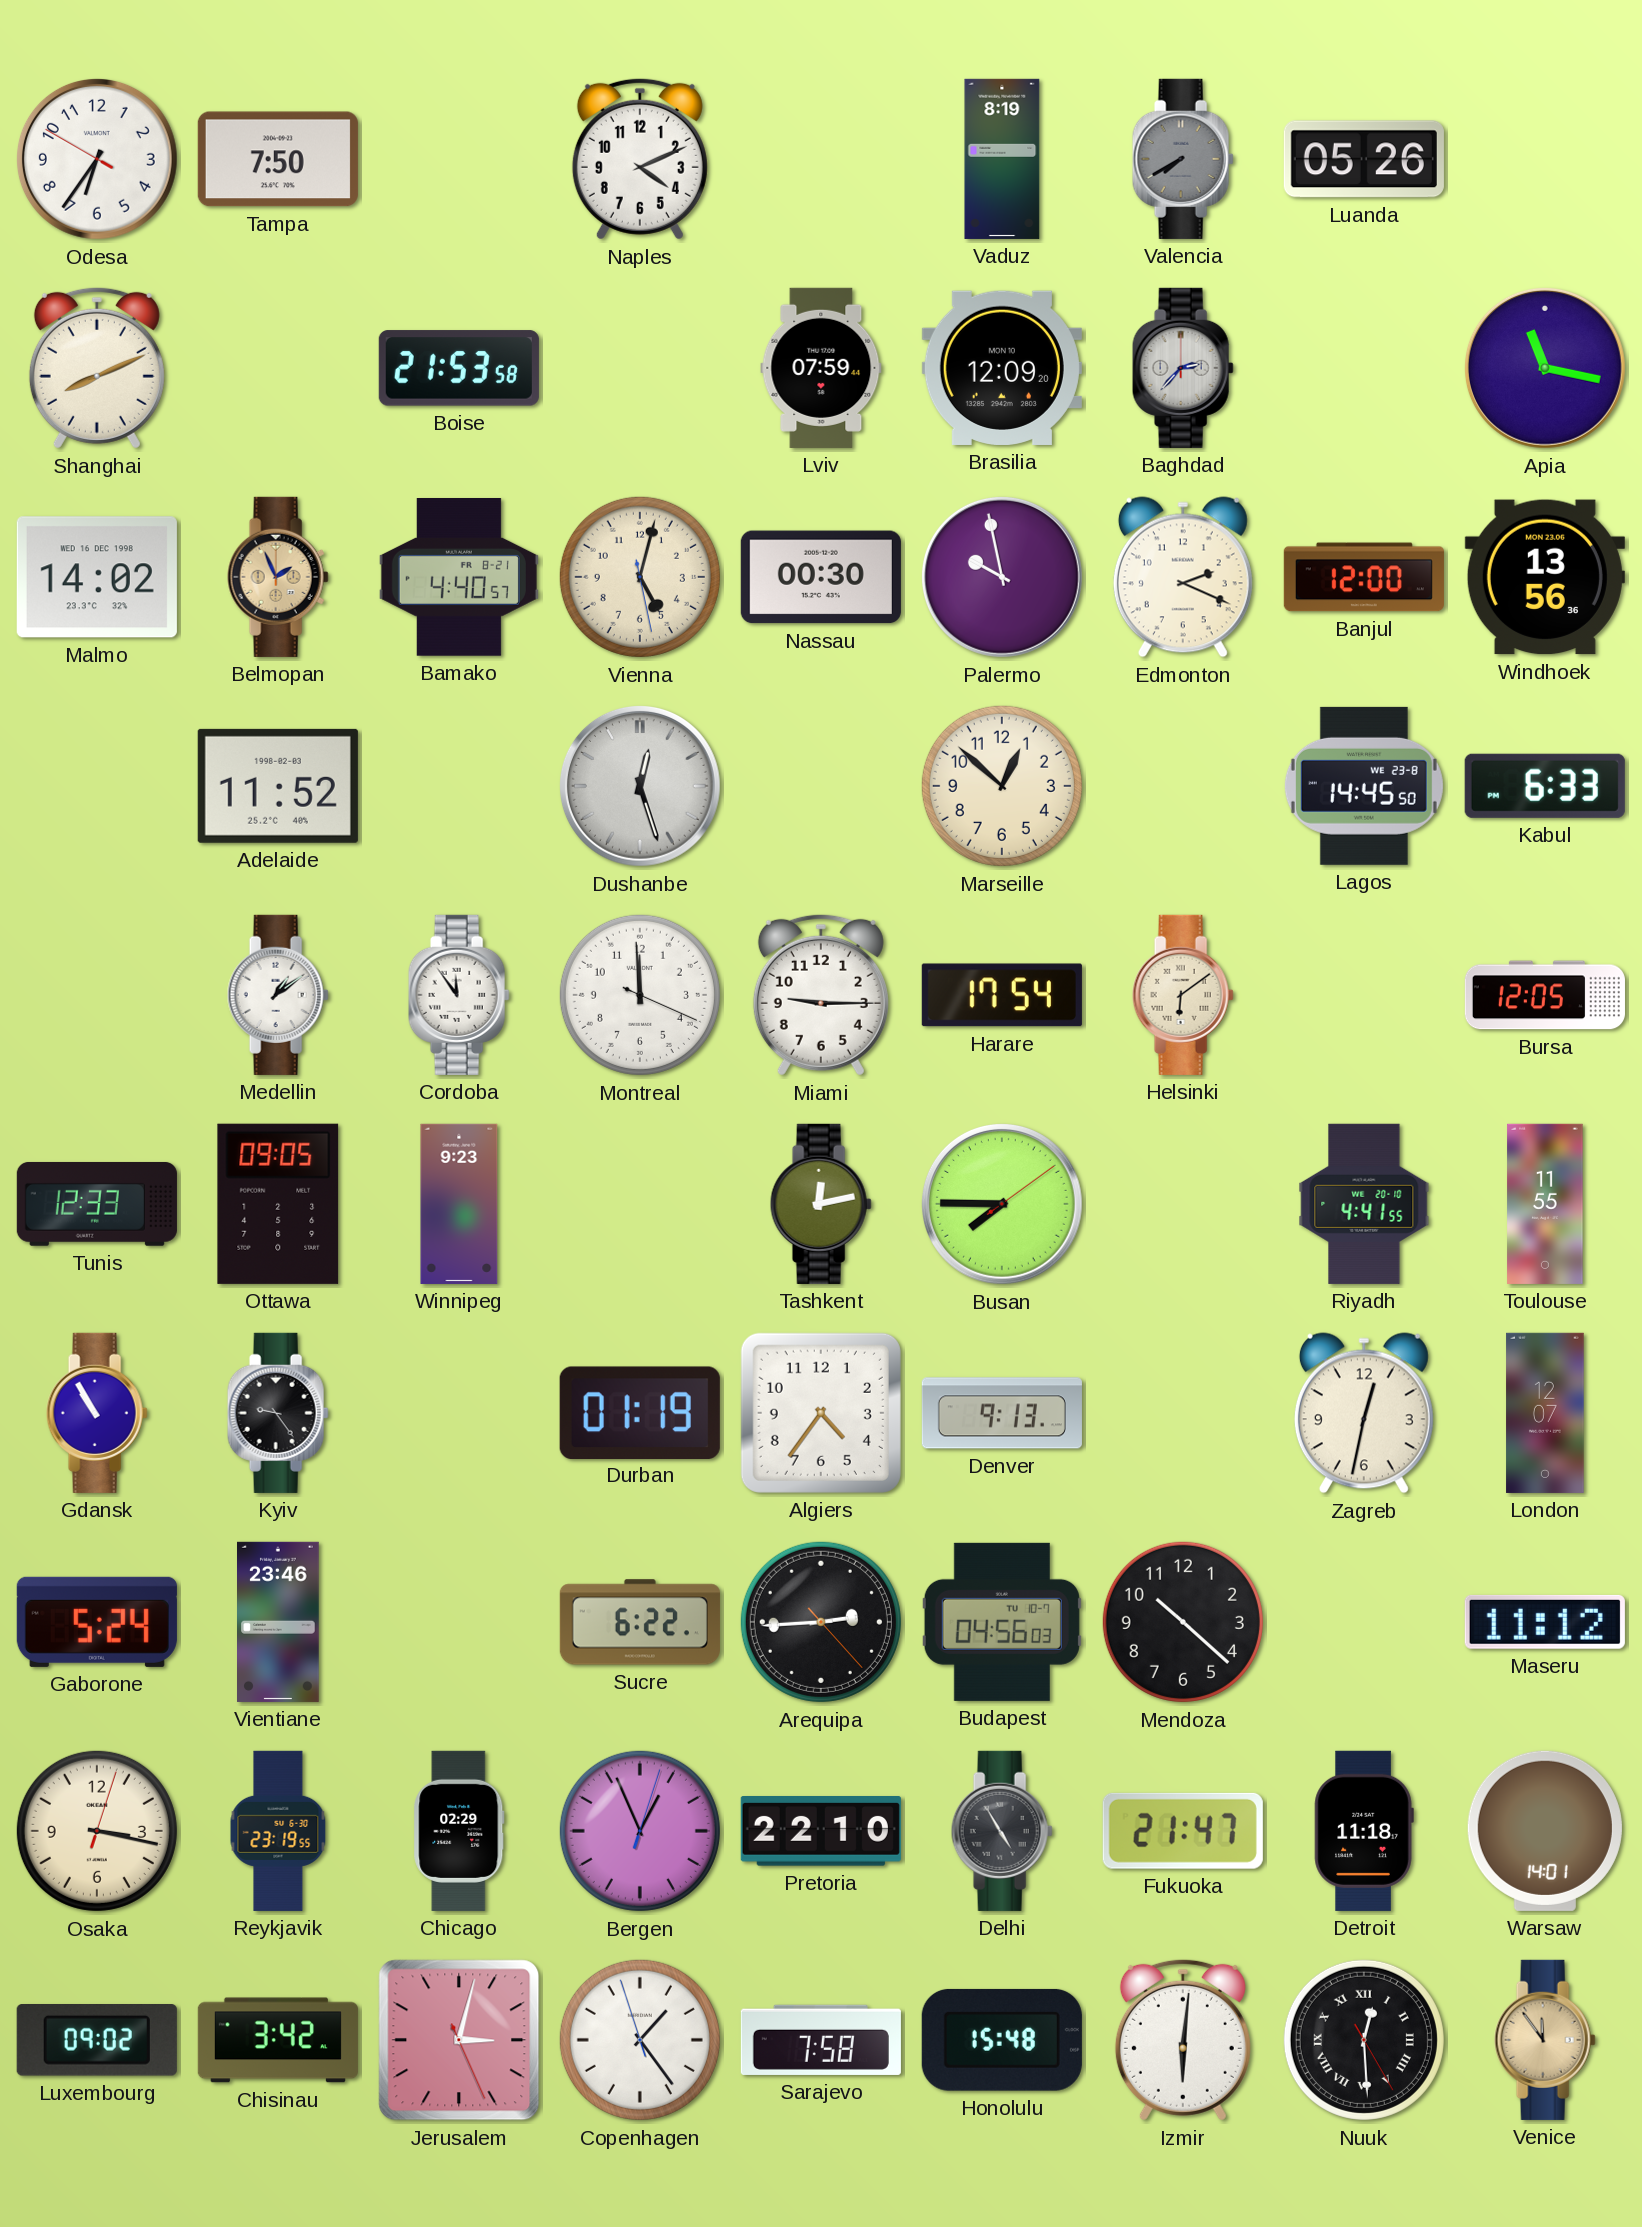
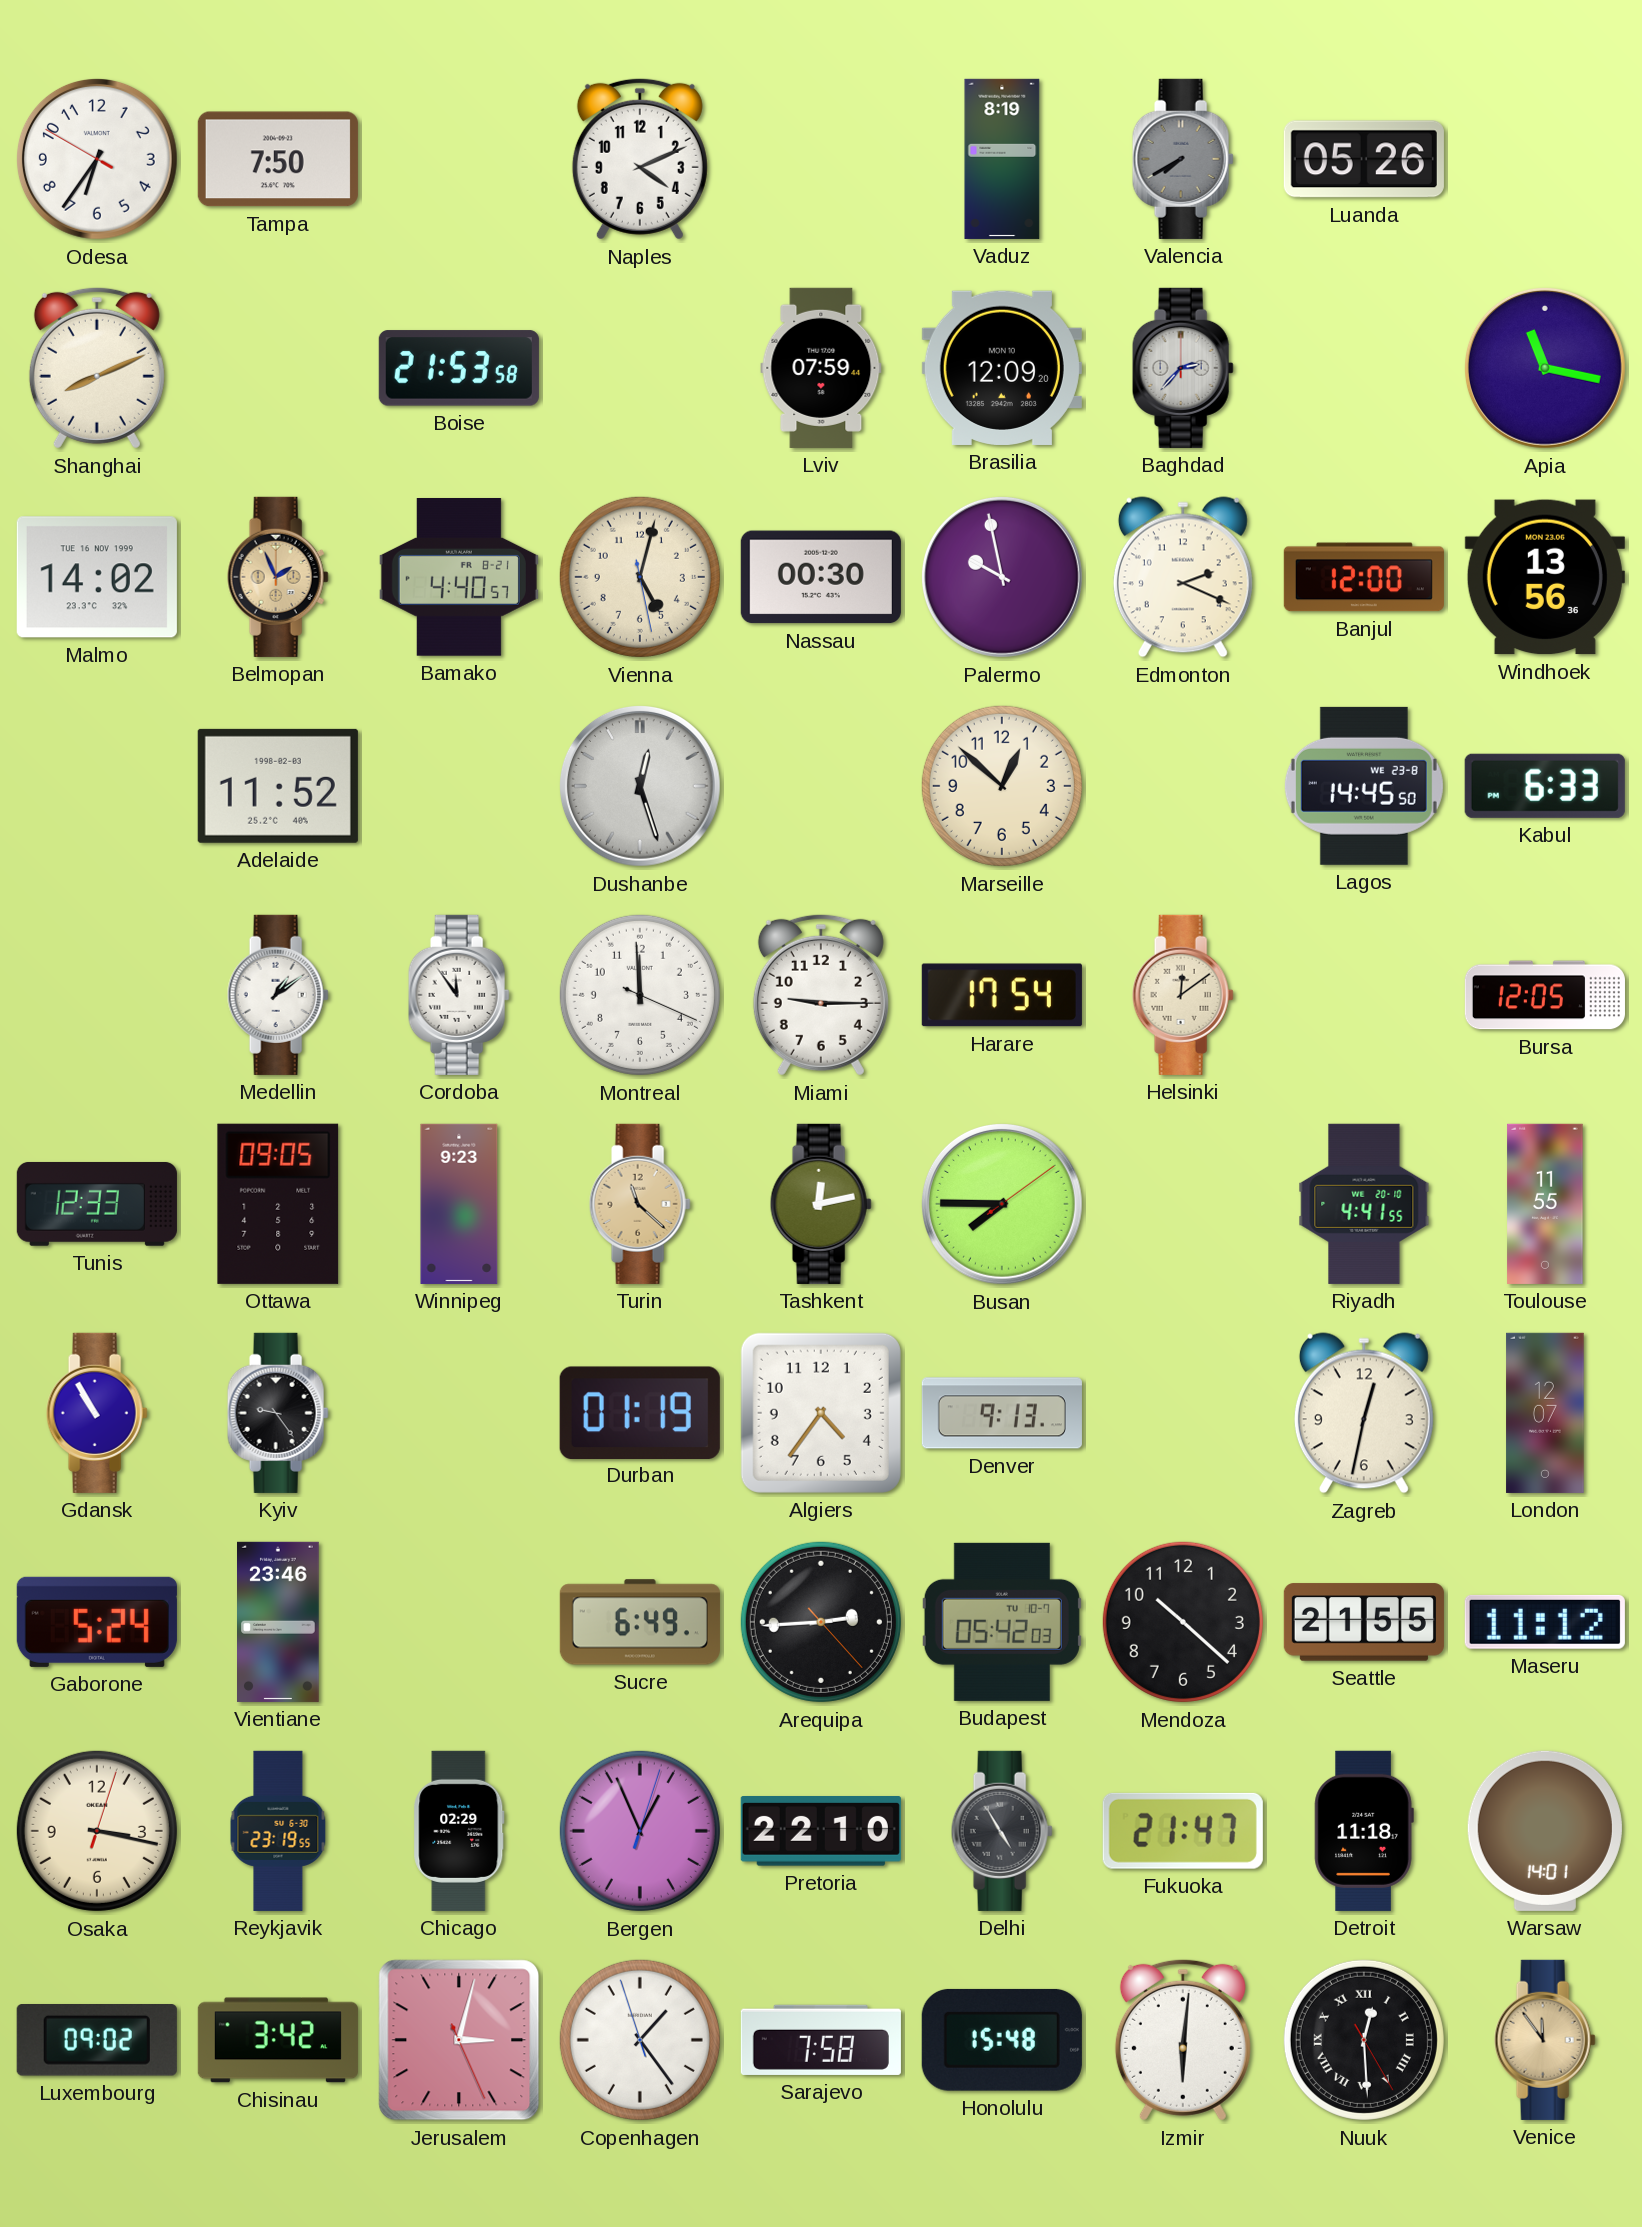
Malmo date: WED 16 DEC 1998 -> TUE 16 NOV 1999
Helsinki: 6:09 -> 12:09
Turin: none -> 11:22
Sucre: 6:22 -> 6:49
Budapest: 04:56 -> 05:42
Seattle: none -> 21:55
